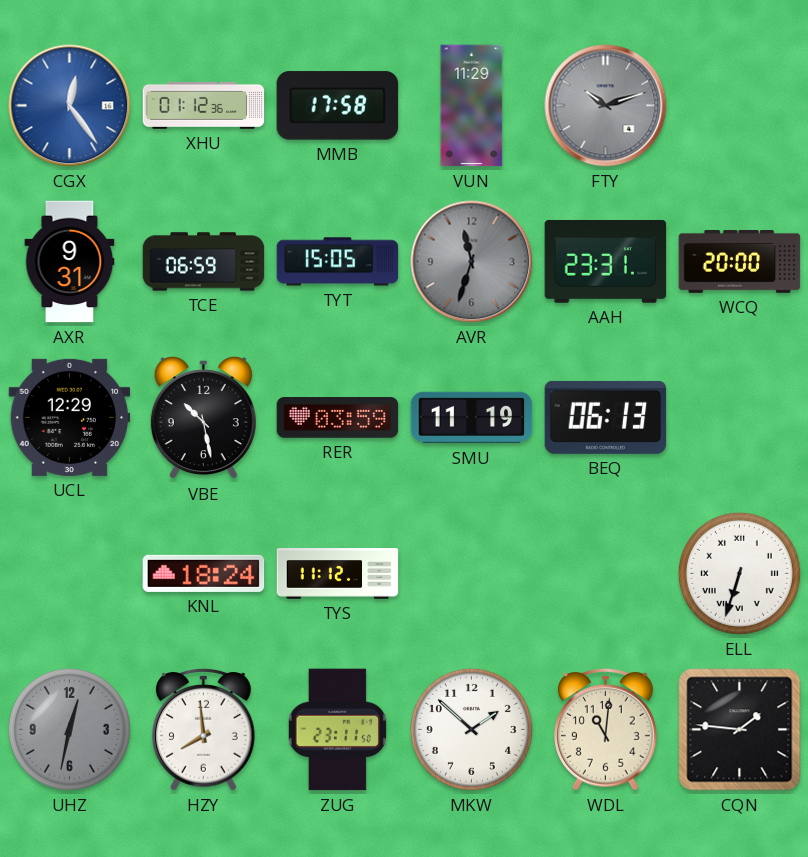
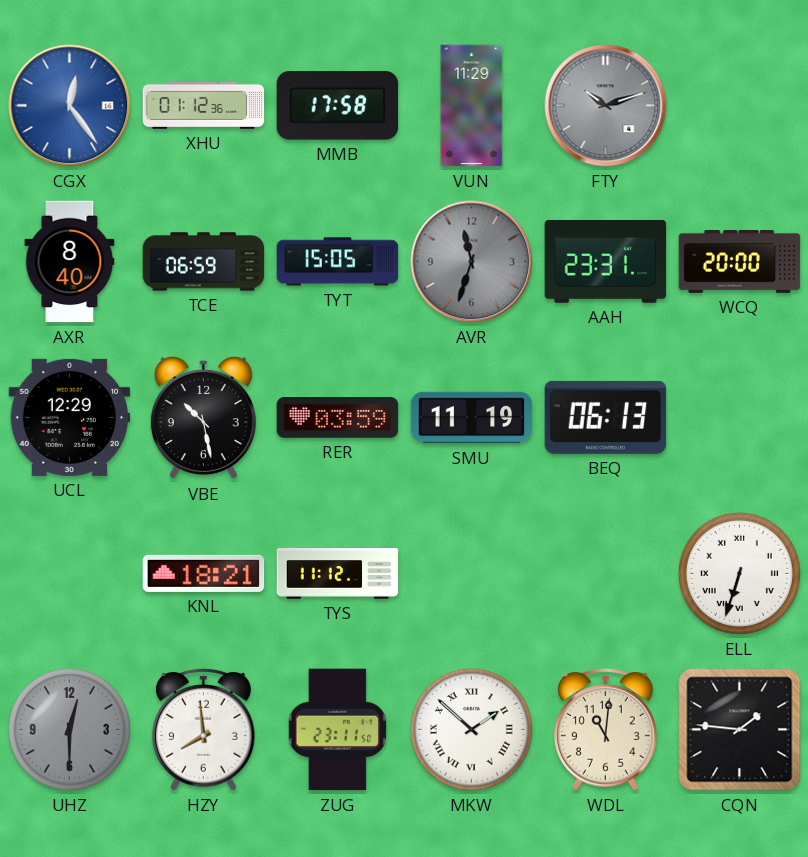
AXR: 9:31 -> 8:40
KNL: 18:24 -> 18:21
UHZ: 12:32 -> 12:30
MKW numerals: Arabic -> Roman
